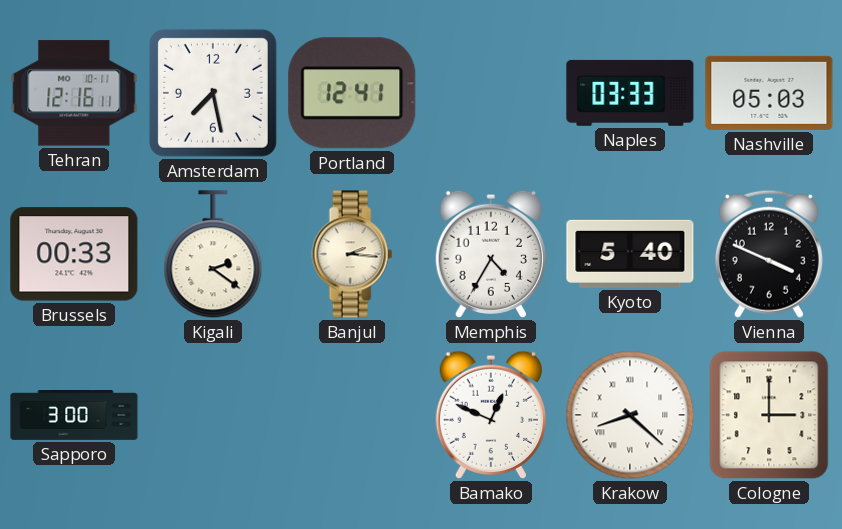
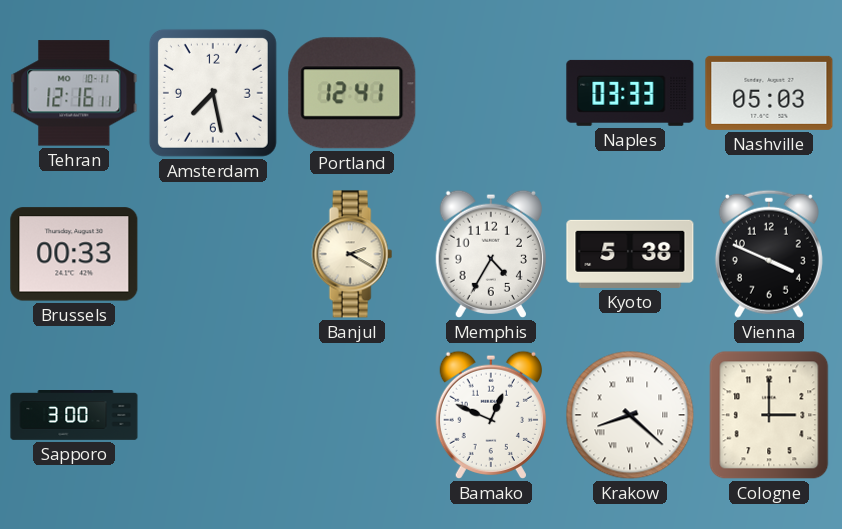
Kigali: 2:21 -> none
Banjul: 2:16 -> 2:20
Kyoto: 5:40 -> 5:38
